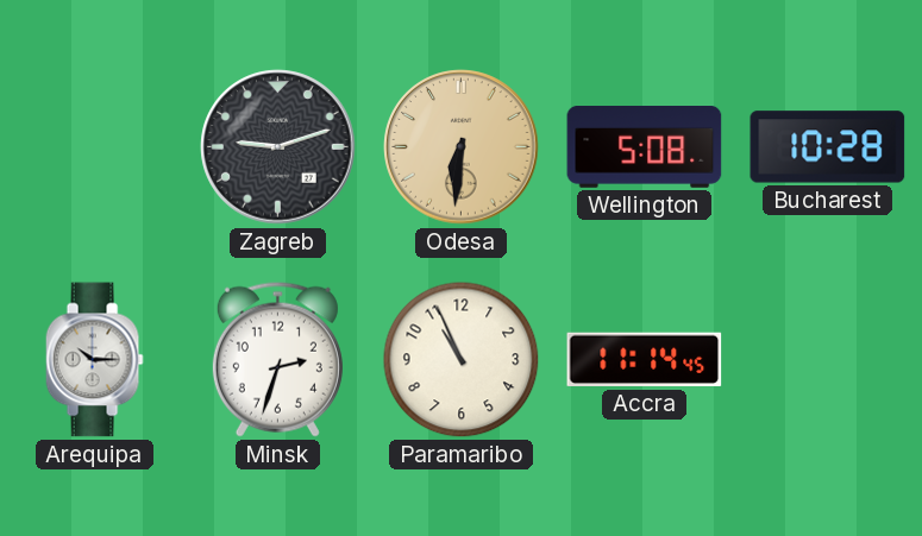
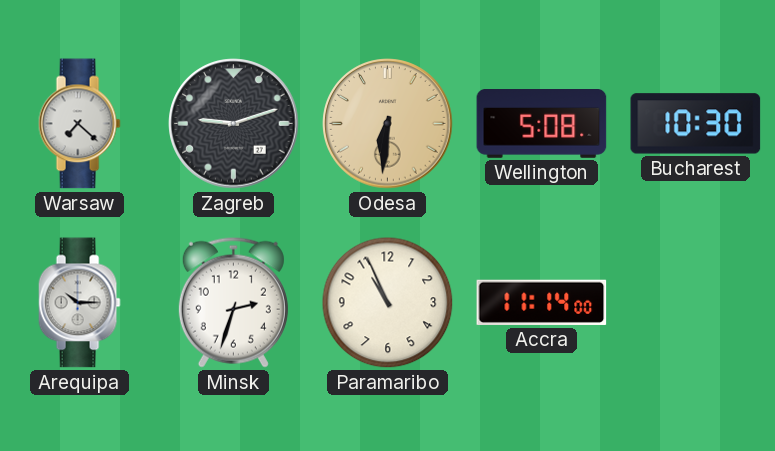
Warsaw: none -> 7:22
Bucharest: 10:28 -> 10:30
Accra: 11:14:45 -> 11:14:00
